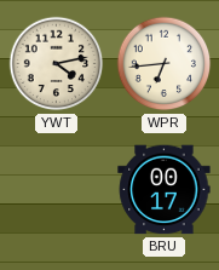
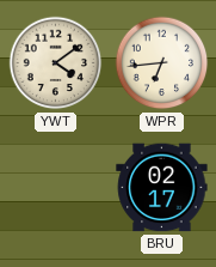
YWT: 4:13 -> 4:09
BRU: 00:17 -> 02:17
